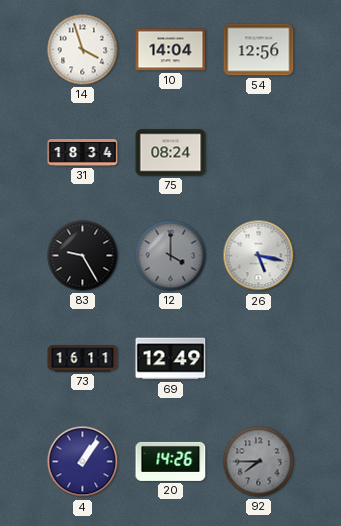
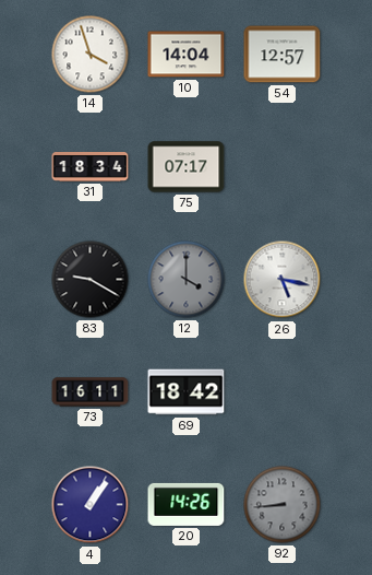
54: 12:56 -> 12:57
75: 08:24 -> 07:17
83: 9:25 -> 9:20
69: 12:49 -> 18:42
92: 7:45 -> 8:44
